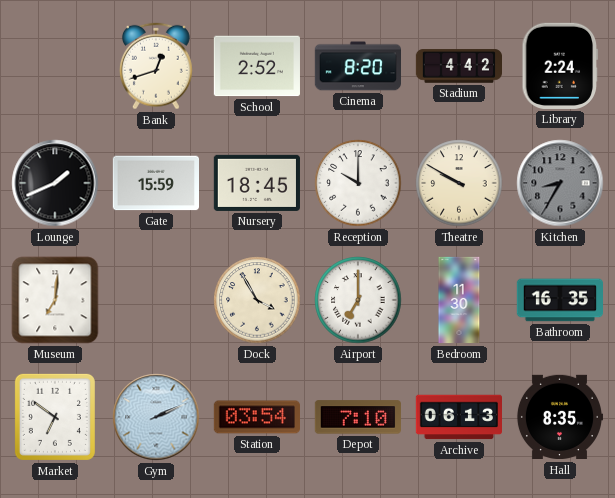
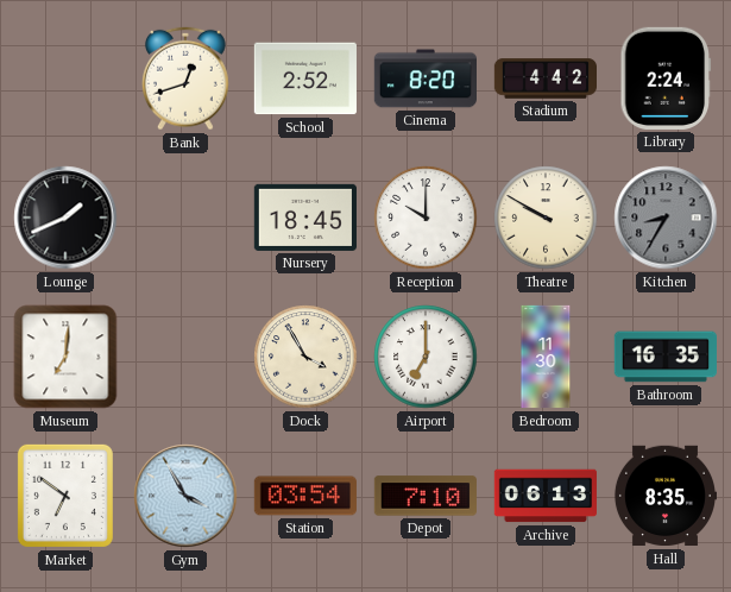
Gate: 15:59 -> none
Gym: 2:11 -> 3:55
